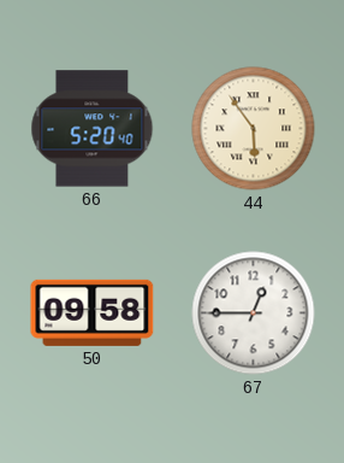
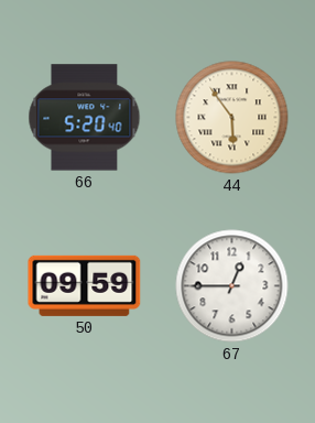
50: 09:58 -> 09:59
